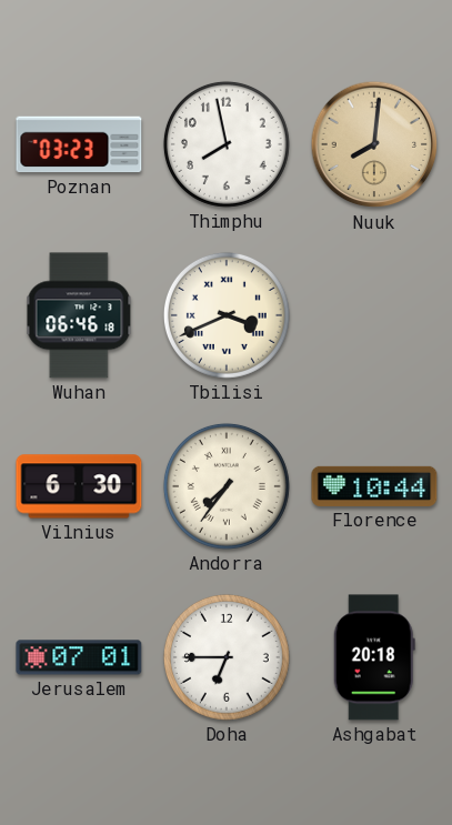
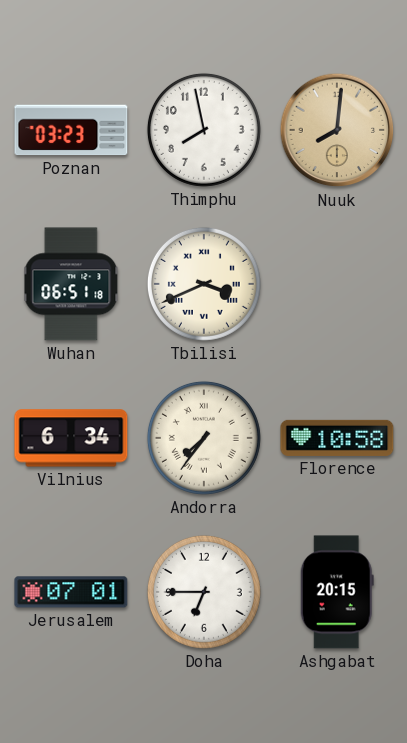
Wuhan: 06:46 -> 06:51
Vilnius: 6:30 -> 6:34
Florence: 10:44 -> 10:58
Ashgabat: 20:18 -> 20:15
